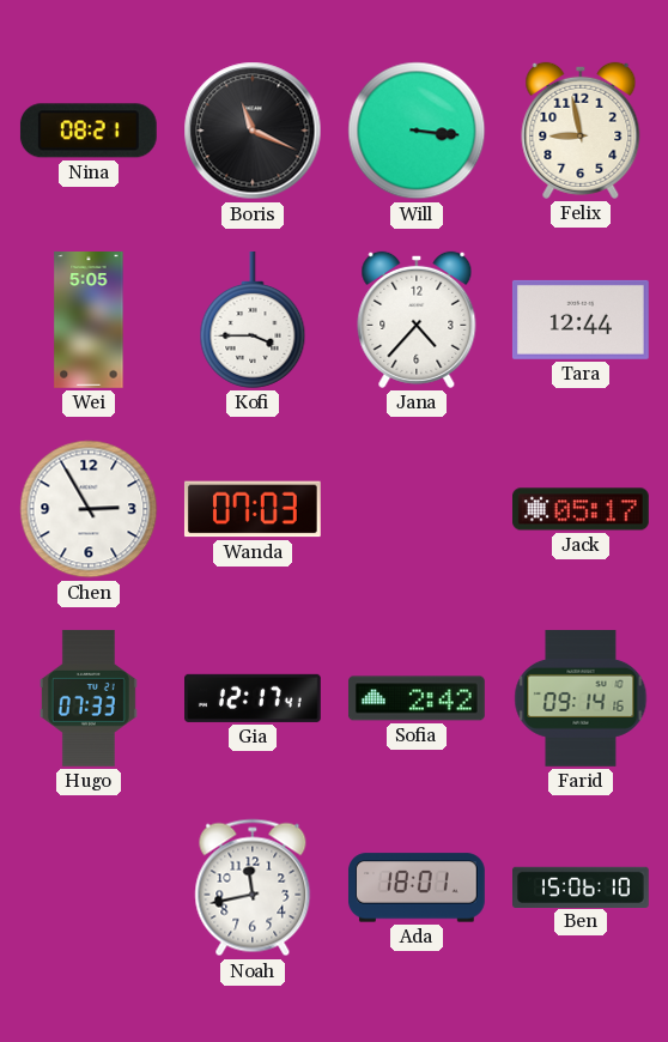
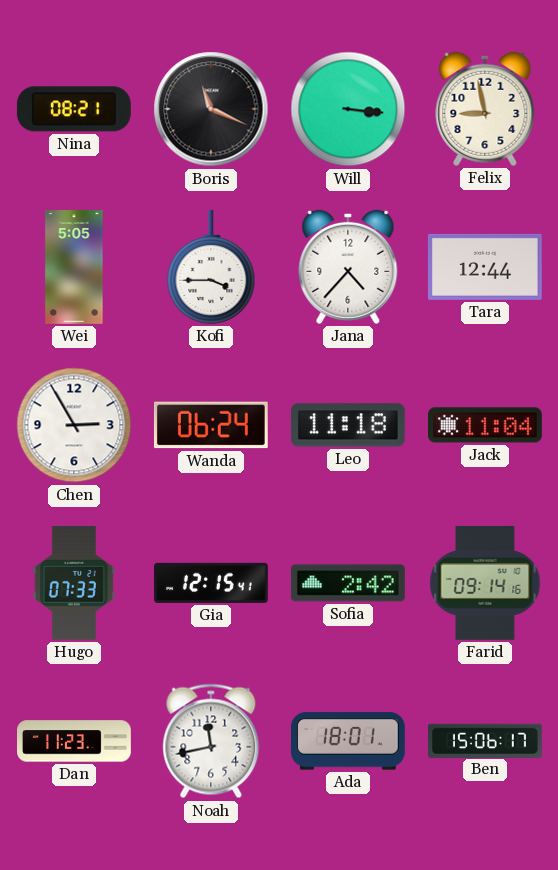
Wanda: 07:03 -> 06:24
Leo: none -> 11:18
Jack: 05:17 -> 11:04
Gia: 12:17 -> 12:15
Dan: none -> 11:23
Ben: 15:06:10 -> 15:06:17
